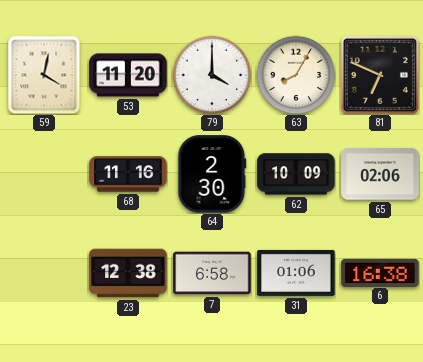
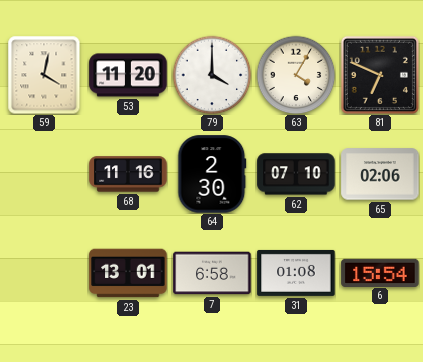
63: 8:05 -> 4:05
62: 10:09 -> 07:10
23: 12:38 -> 13:01
31: 01:06 -> 01:08
6: 16:38 -> 15:54
